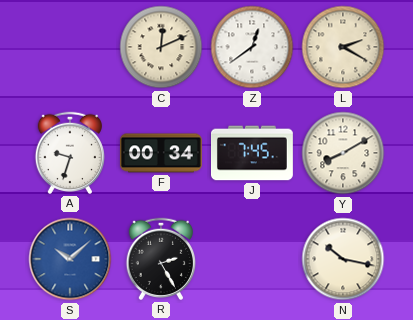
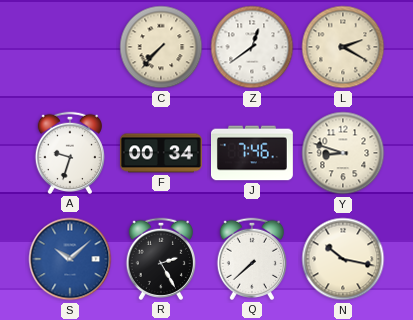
C: 12:11 -> 7:37
J: 7:45 -> 7:46
Y: 8:10 -> 8:48
Q: none -> 7:38
